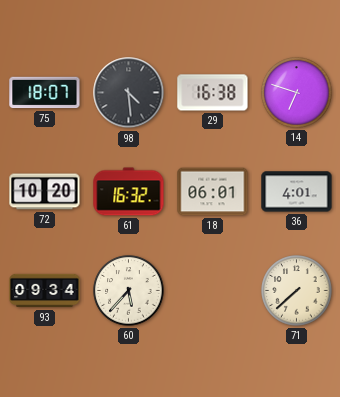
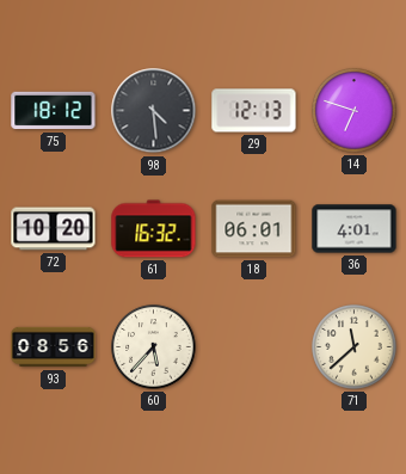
75: 18:07 -> 18:12
29: 16:38 -> 12:13
93: 09:34 -> 08:56
71: 7:38 -> 11:38
